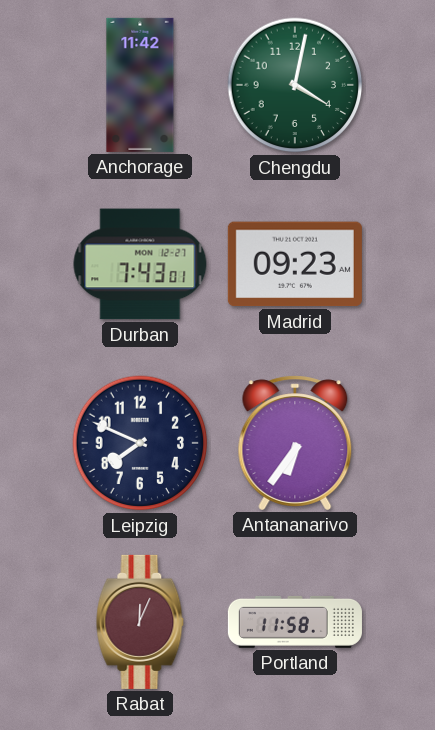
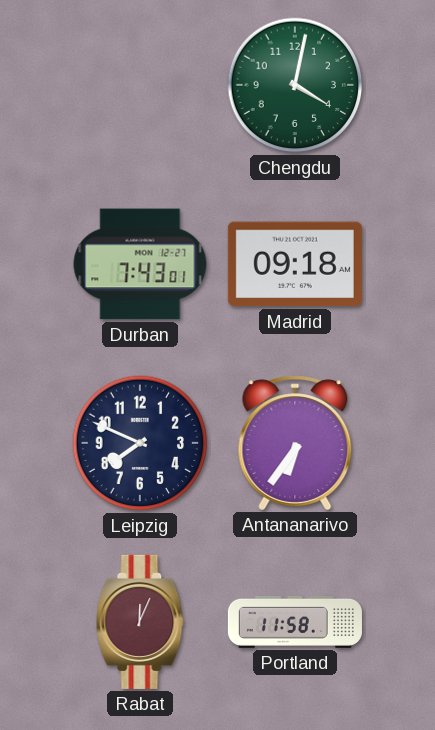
Anchorage: 11:42 -> none
Madrid: 09:23 -> 09:18
